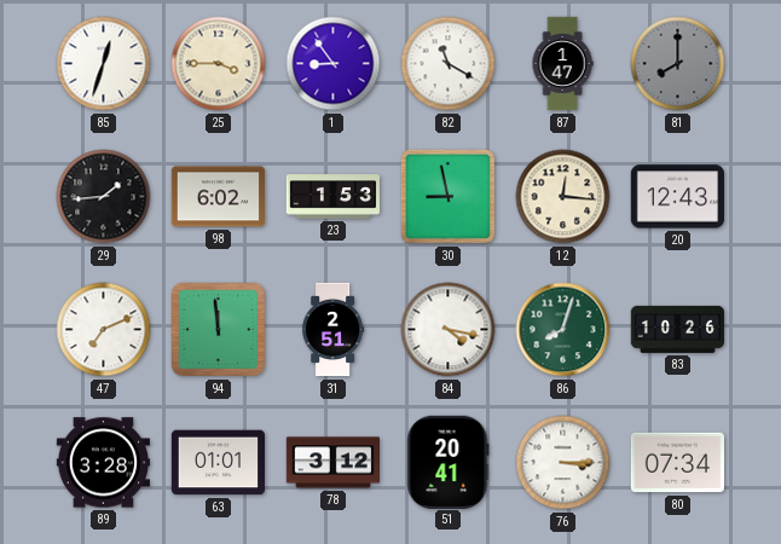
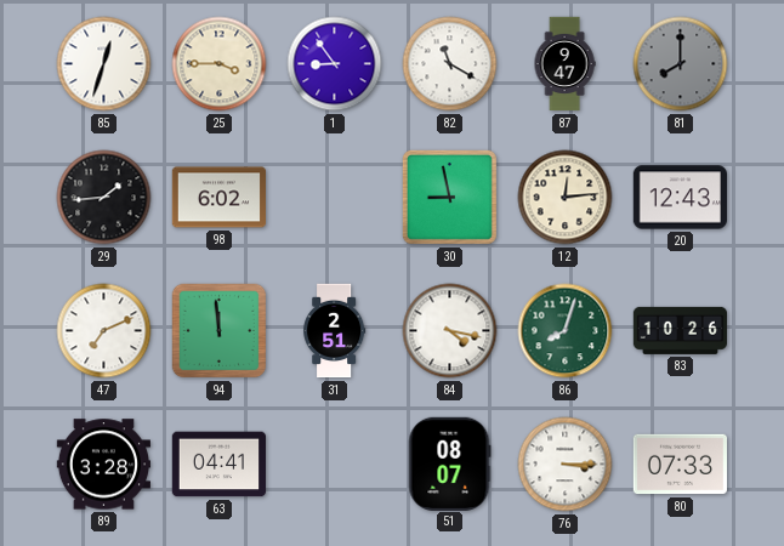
87: 1:47 -> 9:47
23: 1:53 -> none
12: 12:16 -> 12:14
63: 01:01 -> 04:41
78: 3:12 -> none
51: 20:41 -> 08:07
80: 07:34 -> 07:33
